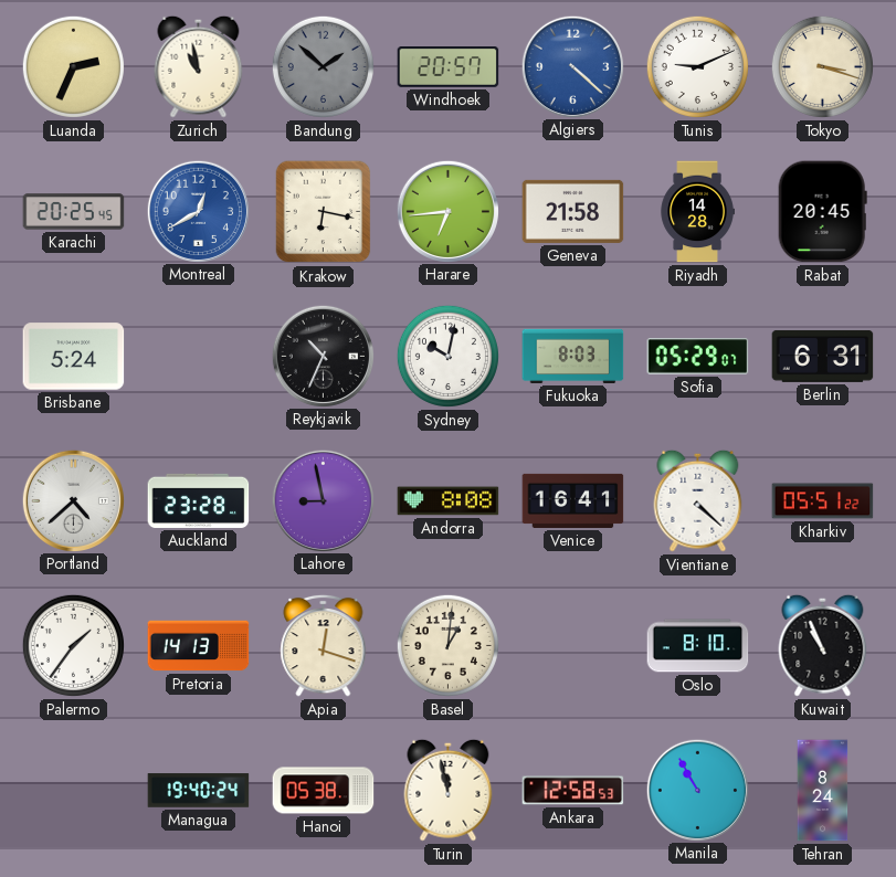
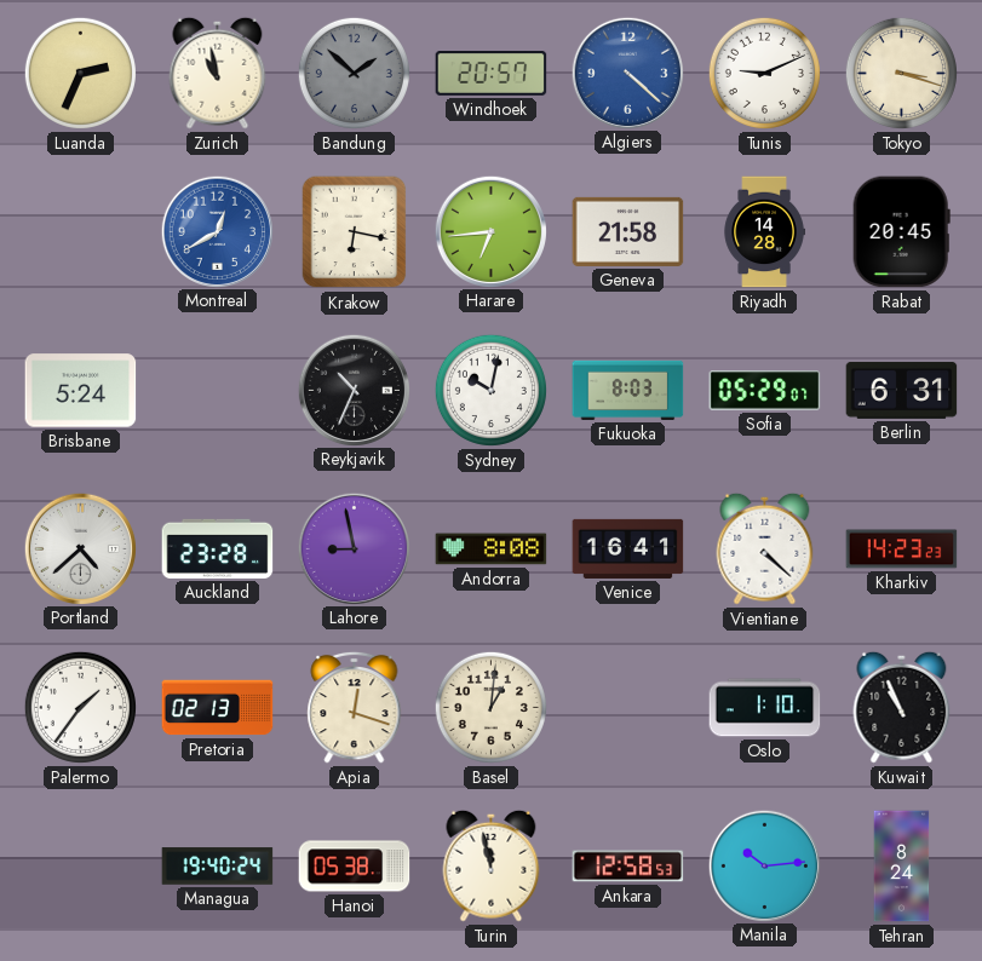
Karachi: 20:25 -> none
Kharkiv: 05:51 -> 14:23
Pretoria: 14:13 -> 02:13
Oslo: 8:10 -> 1:10
Manila: 10:55 -> 10:14
